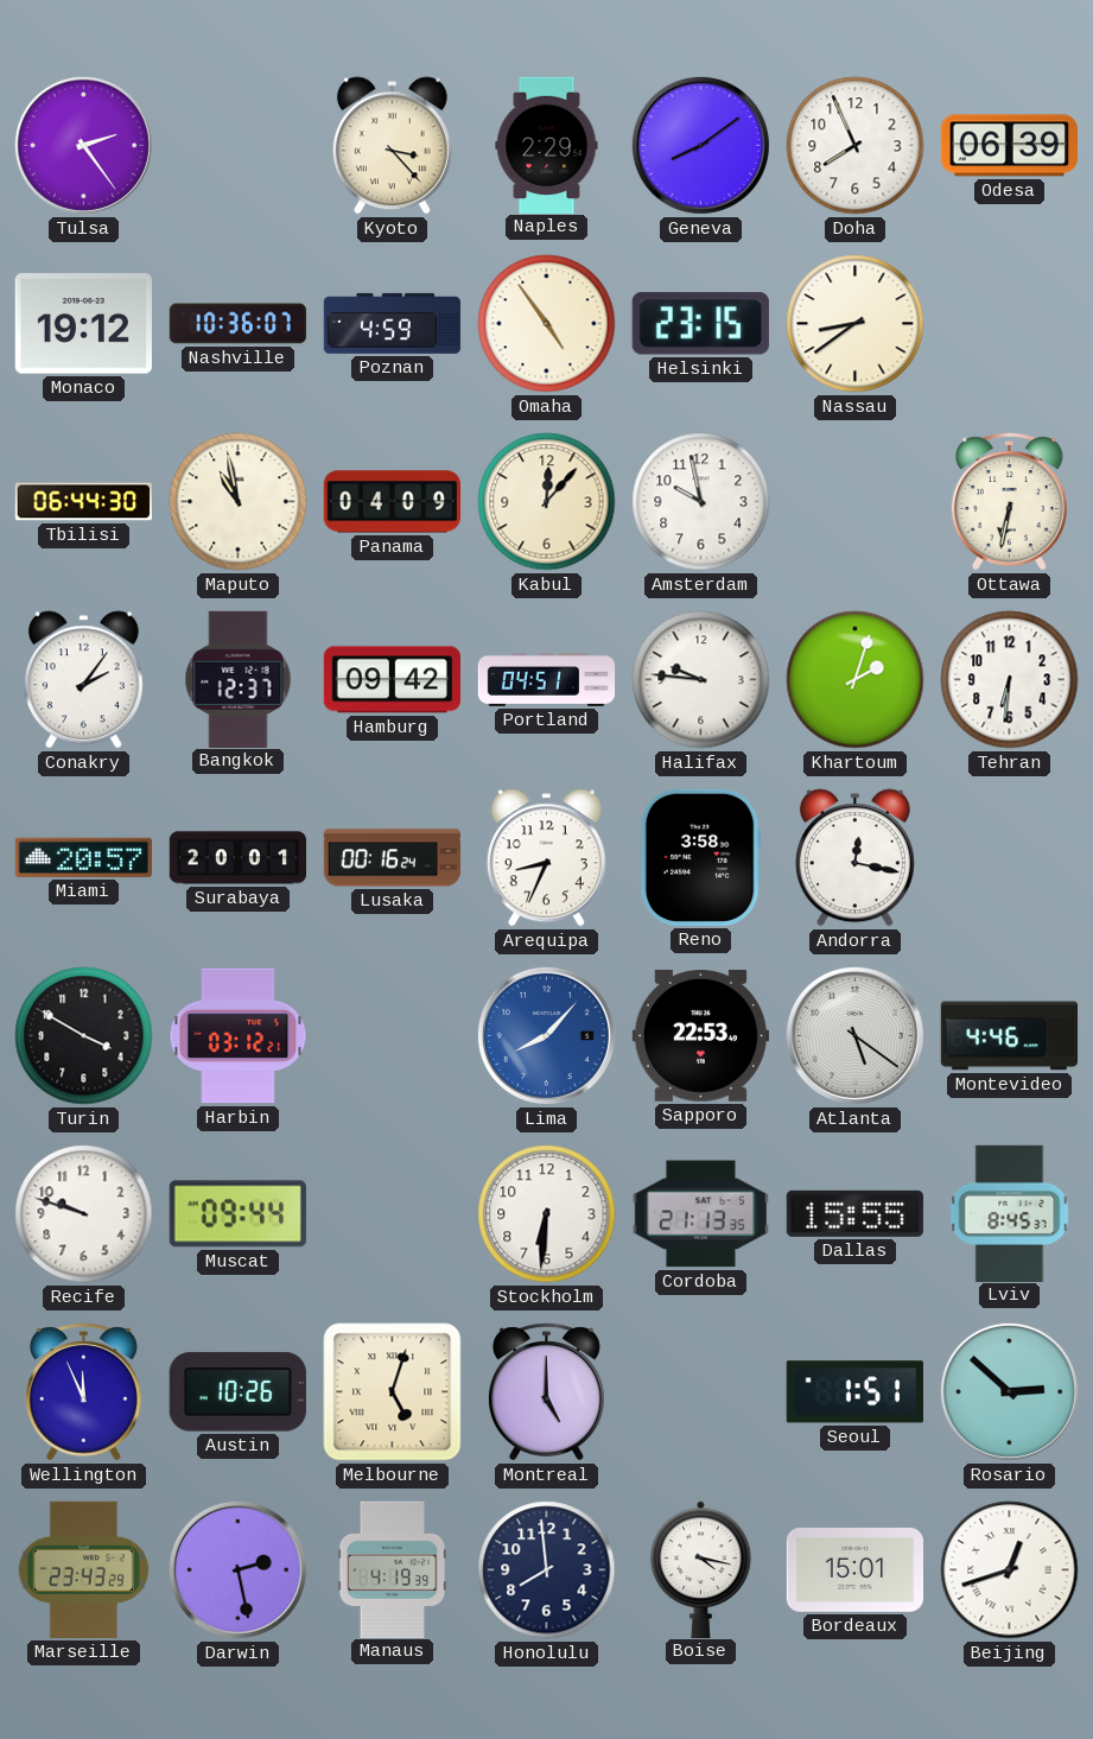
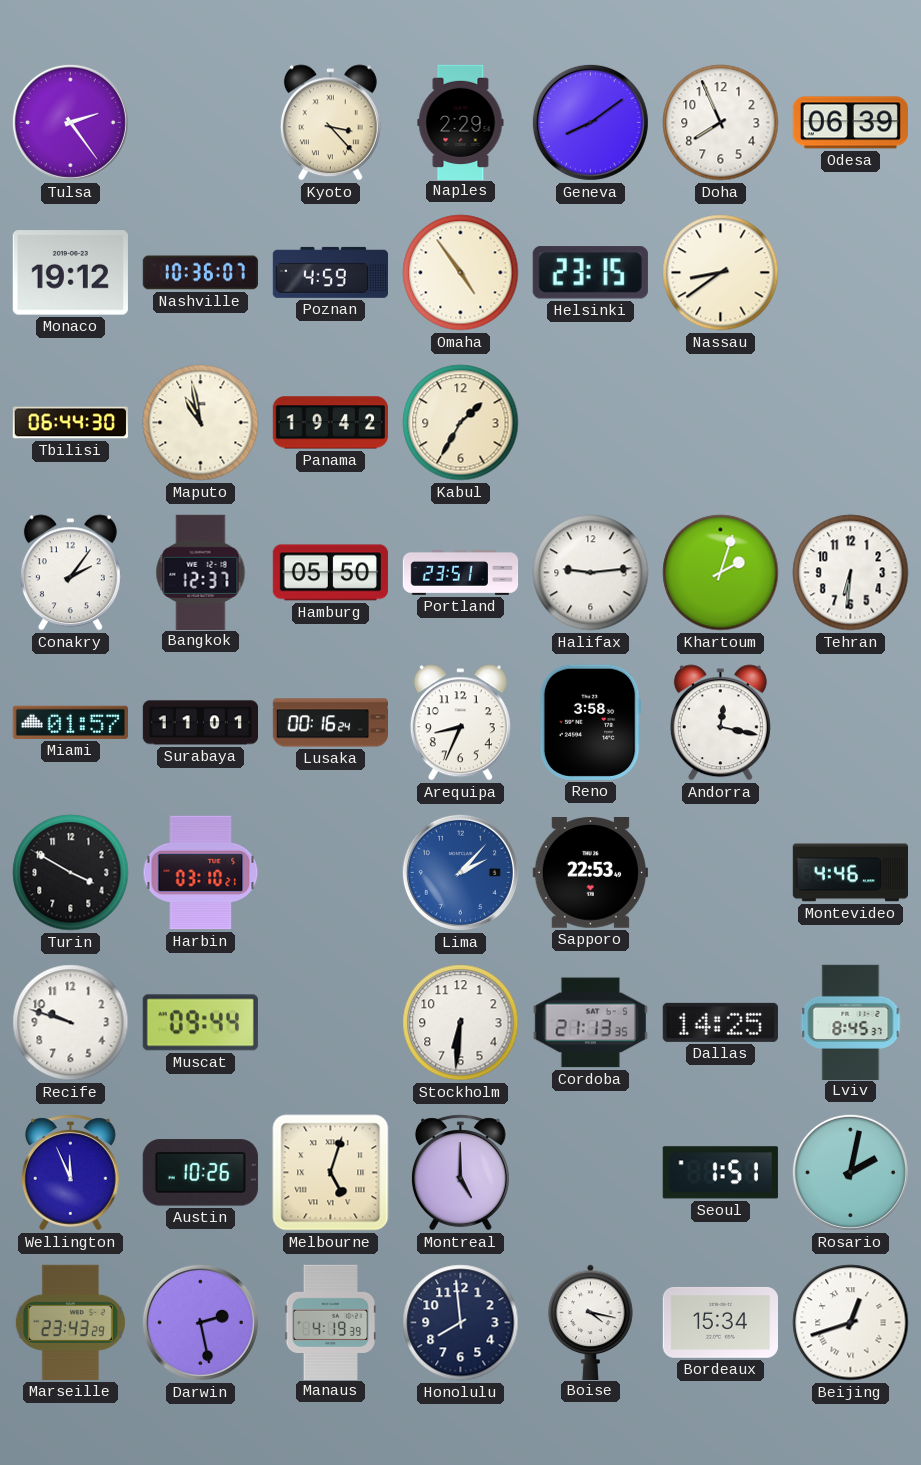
Panama: 04:09 -> 19:42
Kabul: 12:07 -> 1:35
Amsterdam: 9:58 -> none
Ottawa: 6:32 -> none
Hamburg: 09:42 -> 05:50
Portland: 04:51 -> 23:51
Halifax: 9:46 -> 9:14
Miami: 20:57 -> 01:57
Surabaya: 20:01 -> 11:01
Harbin: 03:12 -> 03:10
Lima: 8:07 -> 2:07
Atlanta: 5:21 -> none
Dallas: 15:55 -> 14:25
Rosario: 2:52 -> 2:02
Bordeaux: 15:01 -> 15:34
